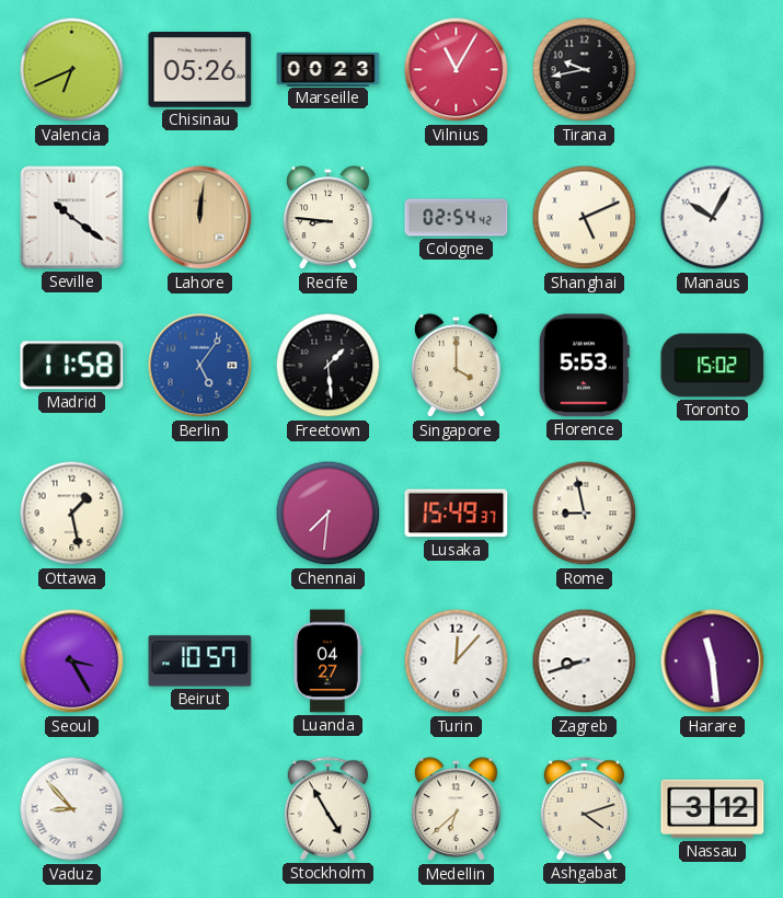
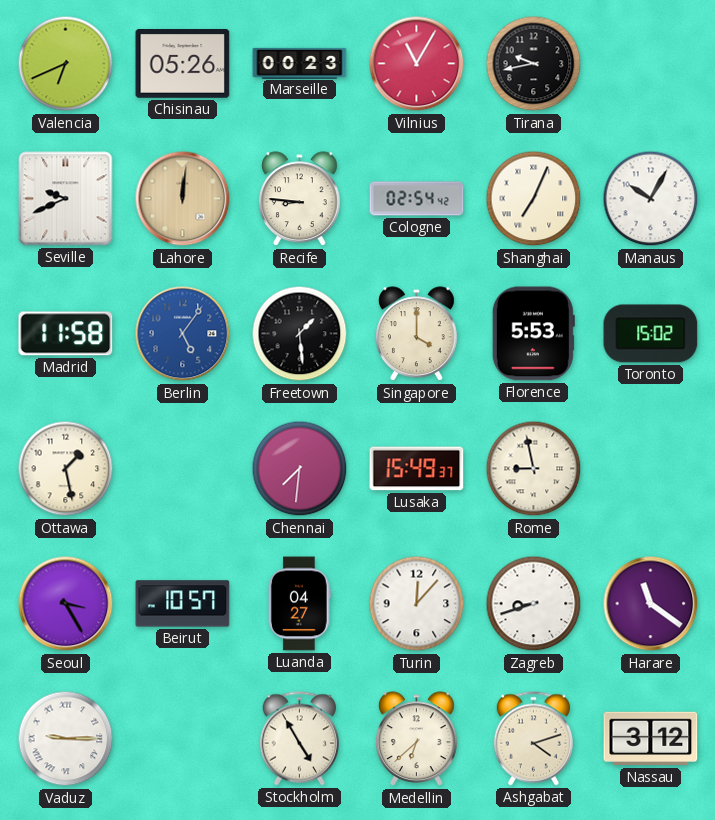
Seville: 10:21 -> 9:41
Shanghai: 5:11 -> 7:04
Harare: 11:29 -> 11:21
Vaduz: 8:53 -> 9:15
